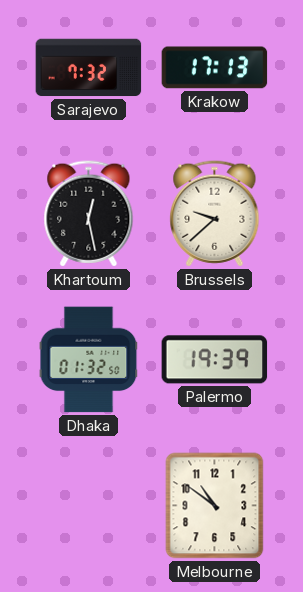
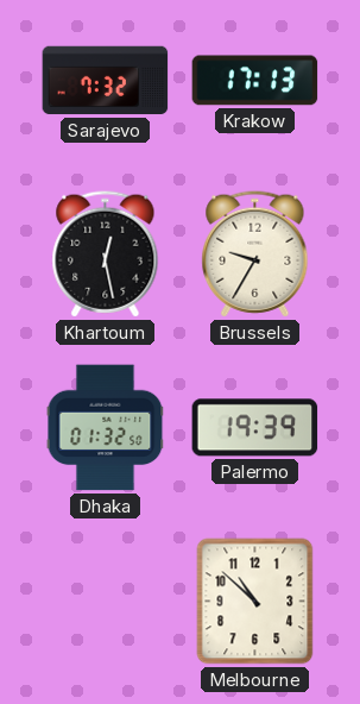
Brussels: 9:38 -> 9:35
Melbourne: 10:51 -> 10:52
